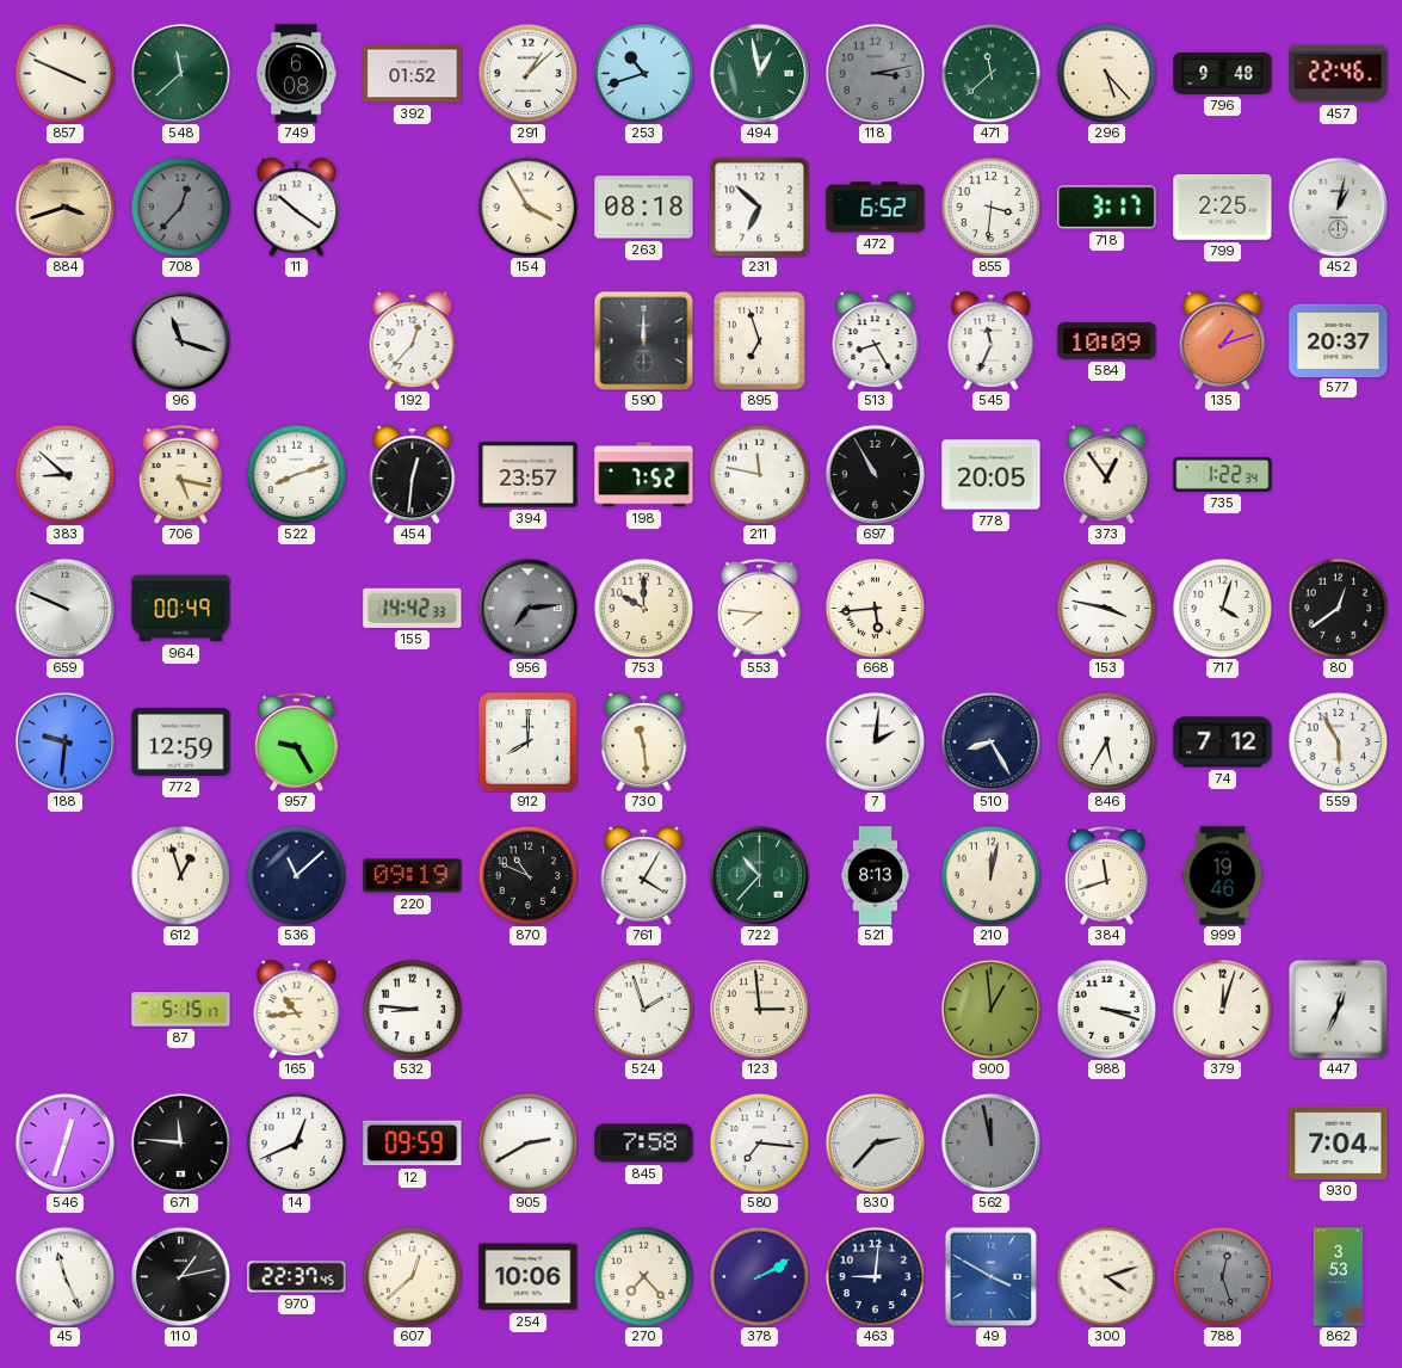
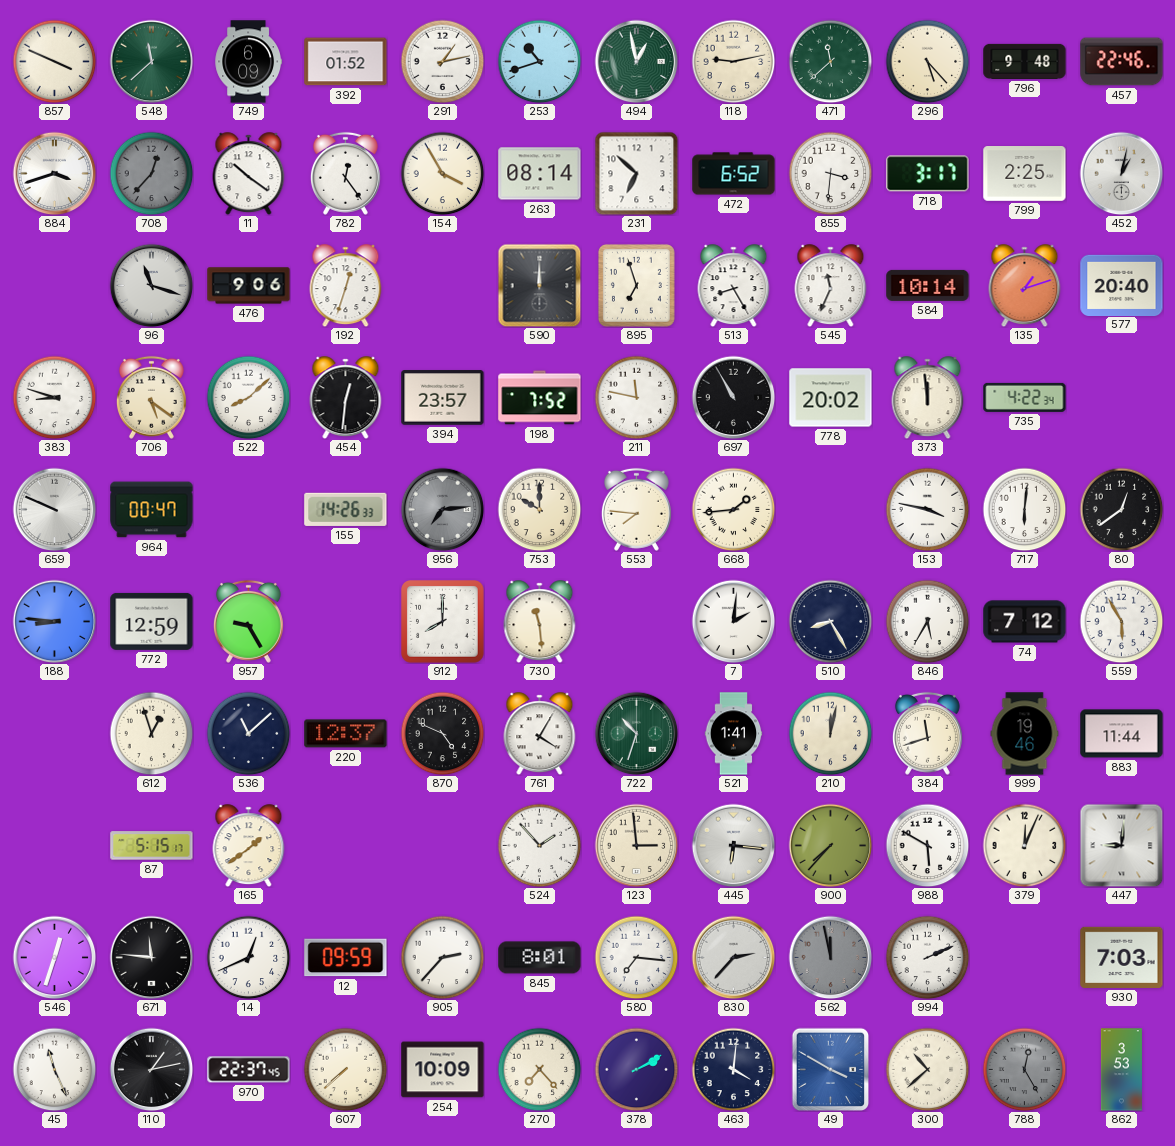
749: 6:08 -> 6:09
291: 1:08 -> 1:13
118: 3:13 -> 9:13
118 dial: grey -> cream
884 dial: champagne -> white
782: none -> 12:24
263: 08:18 -> 08:14
476: none -> 9:06
192: 12:37 -> 12:33
584: 10:09 -> 10:14
577: 20:37 -> 20:40
383: 8:52 -> 8:48
706: 5:17 -> 5:21
522: 8:12 -> 8:08
778: 20:05 -> 20:02
373: 12:54 -> 11:59
735: 1:22 -> 4:22
964: 00:49 -> 00:47
155: 14:42 -> 14:26
668: 5:44 -> 1:44
717: 4:03 -> 6:01
188: 9:31 -> 8:46
220: 09:19 -> 12:37
870: 10:49 -> 4:49
722: 10:37 -> 10:33
521: 8:13 -> 1:41
883: none -> 11:44
165: 10:44 -> 1:39
532: 8:46 -> none
524: 1:57 -> 1:53
445: none -> 6:16
900: 12:59 -> 7:37
988: 3:18 -> 5:50
379: 12:03 -> 12:04
447: 12:34 -> 9:01
905: 2:40 -> 2:37
845: 7:58 -> 8:01
994: none -> 2:11
930: 7:04 -> 7:03
607: 12:38 -> 7:38
254: 10:06 -> 10:09
463: 9:01 -> 4:01
300: 4:12 -> 10:38
788: 12:27 -> 12:25
